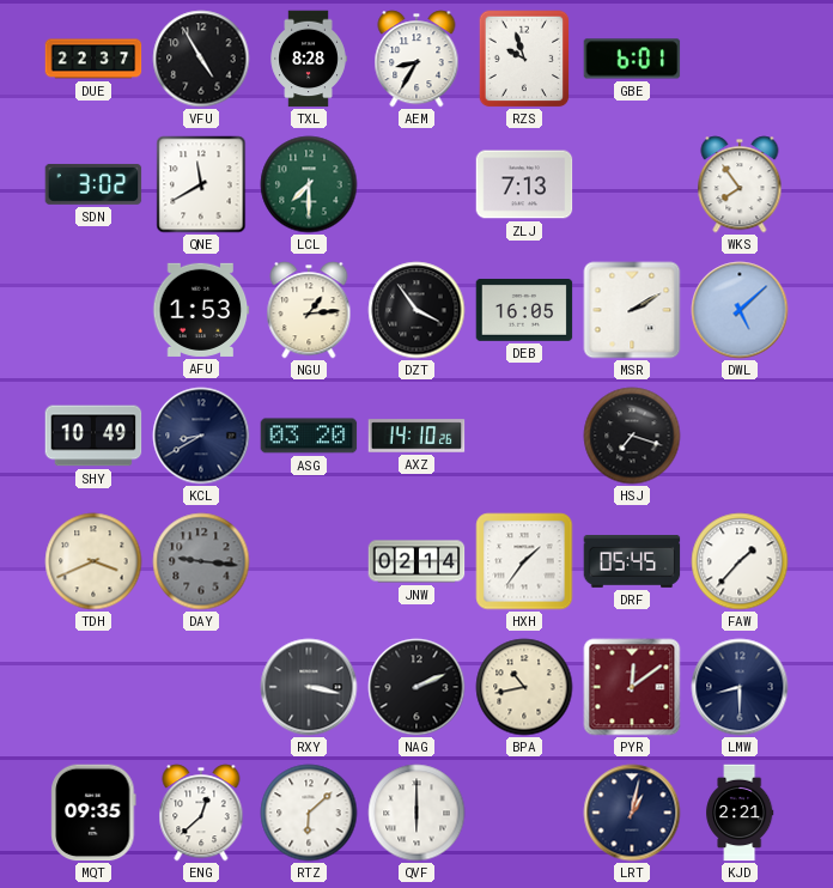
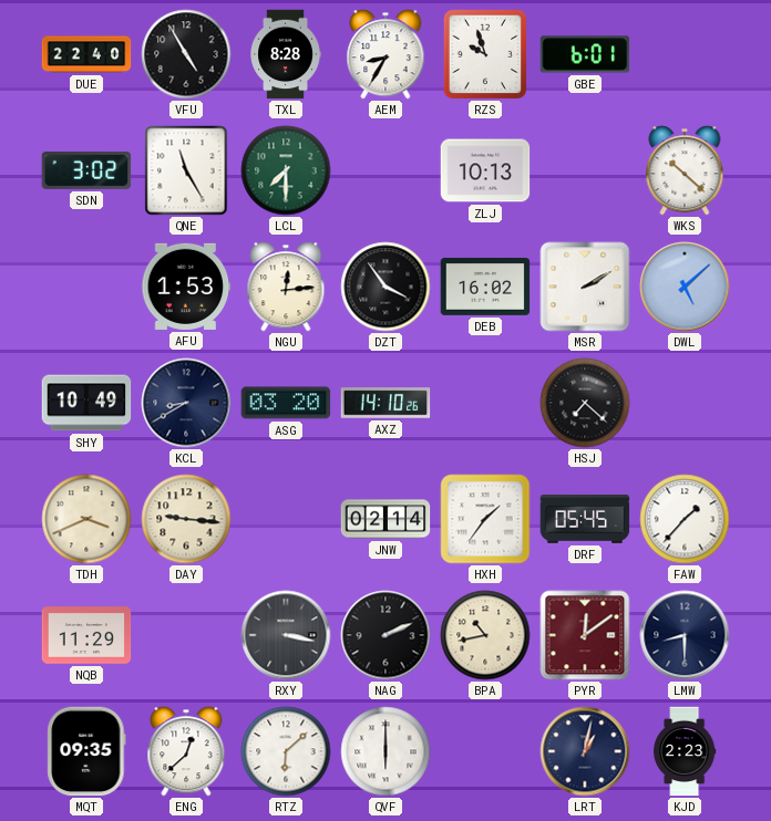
DUE: 22:37 -> 22:40
QNE: 11:40 -> 11:25
ZLJ: 7:13 -> 10:13
WKS: 7:54 -> 10:22
NGU: 1:14 -> 12:14
DEB: 16:05 -> 16:02
HSJ: 7:18 -> 7:22
DAY dial: grey -> cream
NQB: none -> 11:29
KJD: 2:21 -> 2:23
